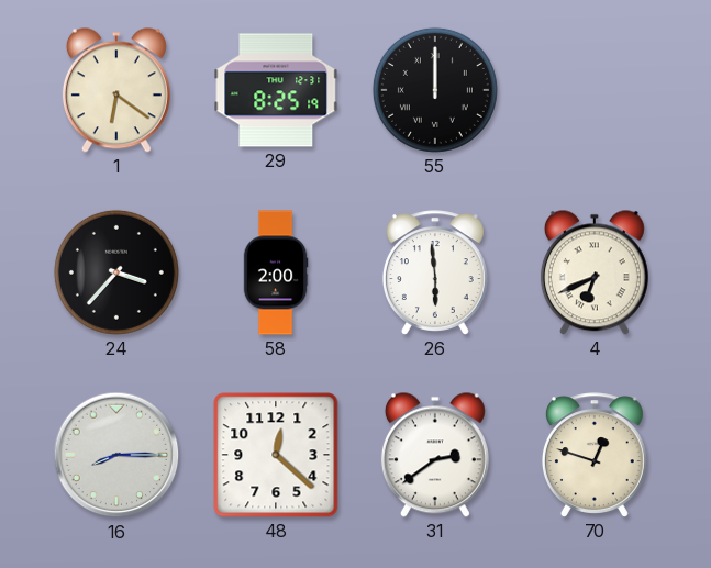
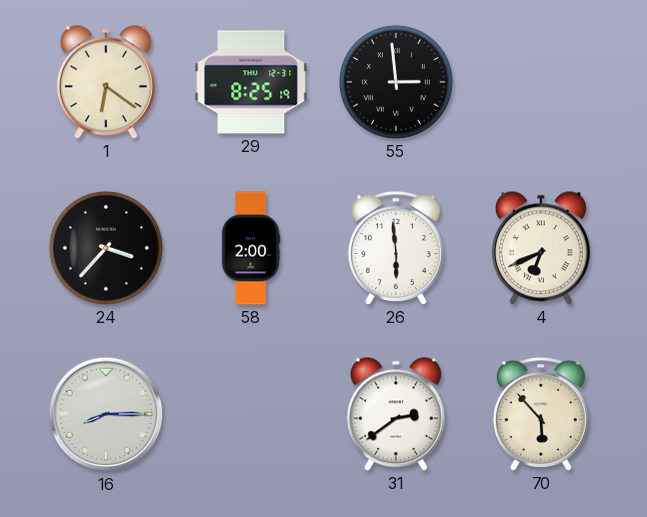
55: 12:00 -> 2:59
48: 12:22 -> none
70: 12:48 -> 5:53
